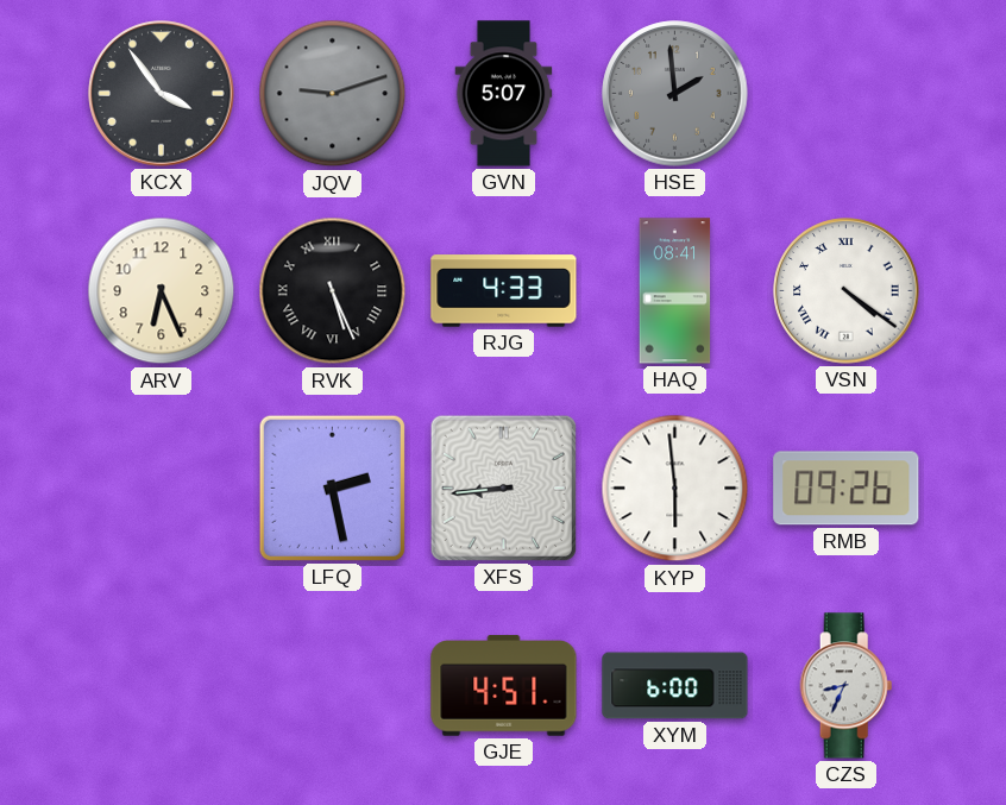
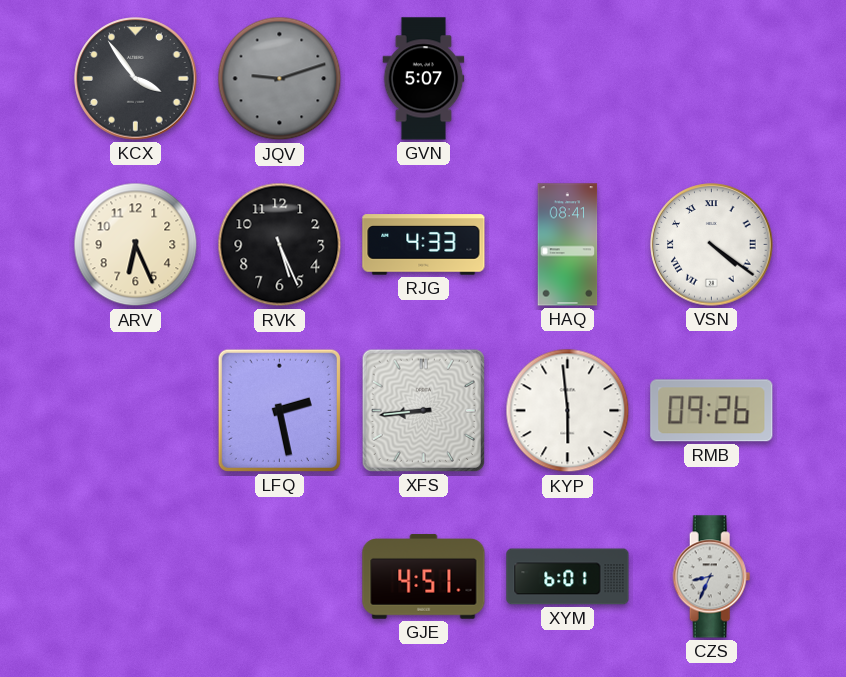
HSE: 1:59 -> none
RVK numerals: Roman -> Arabic
XYM: 6:00 -> 6:01
